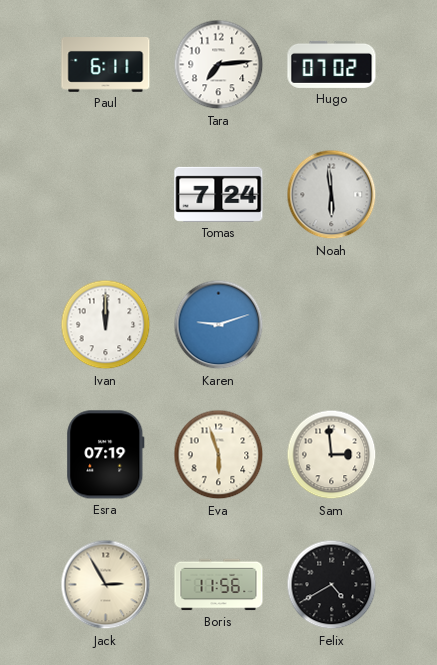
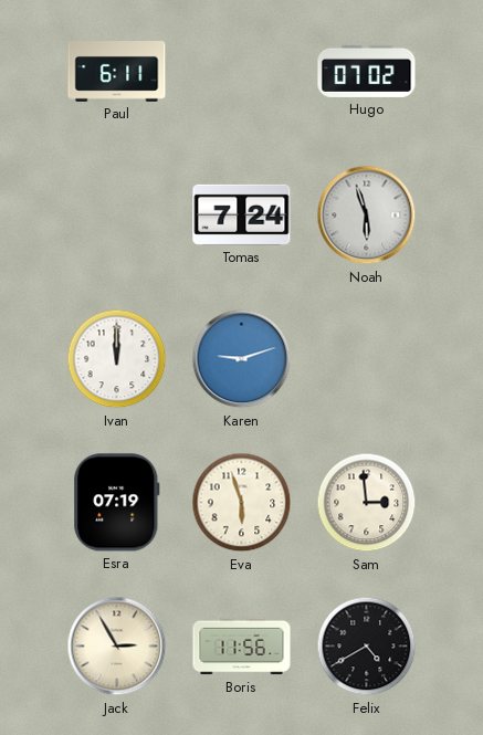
Tara: 7:14 -> none
Noah: 5:59 -> 5:57
